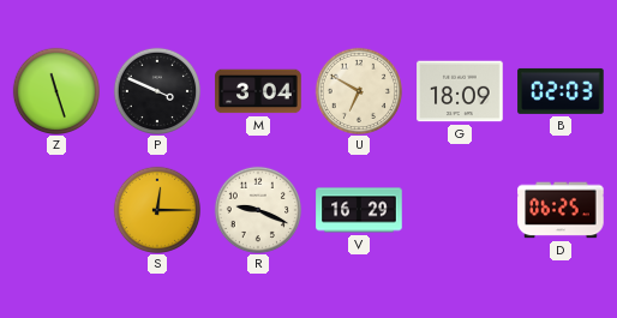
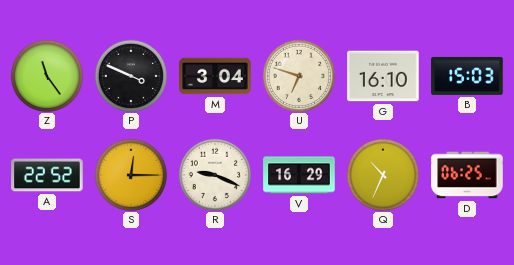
Z: 11:27 -> 11:24
U: 6:50 -> 6:48
G: 18:09 -> 16:10
B: 02:03 -> 15:03
A: none -> 22:52
Q: none -> 10:34
